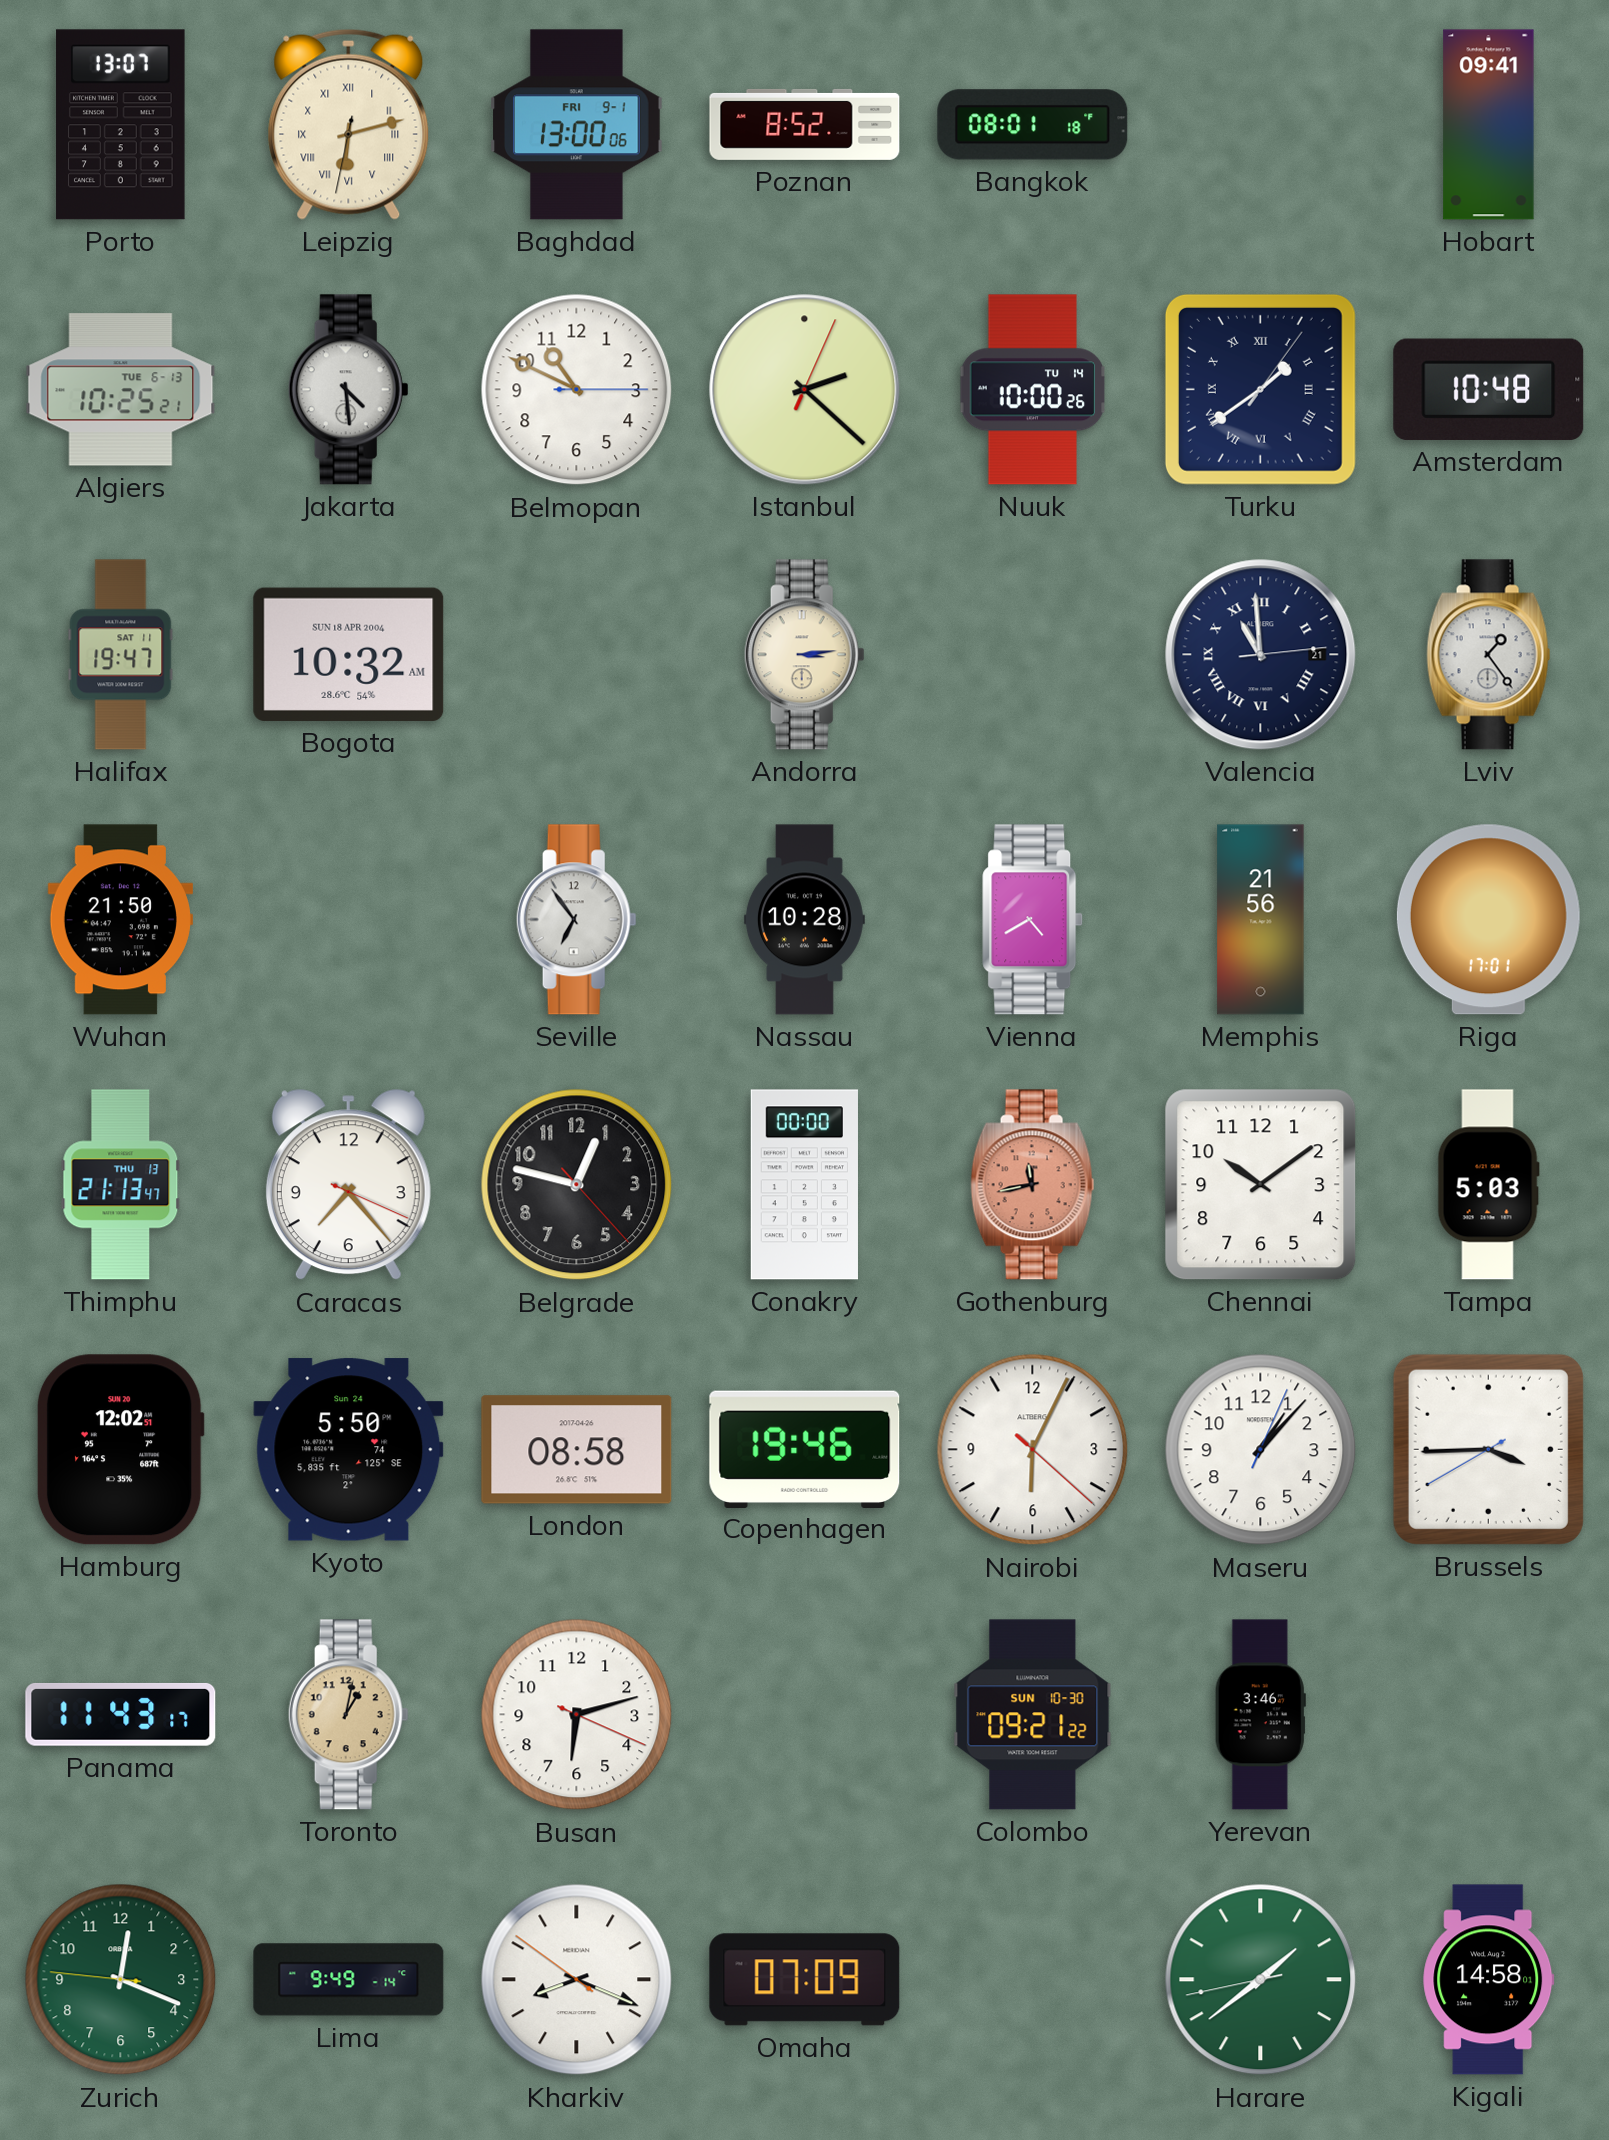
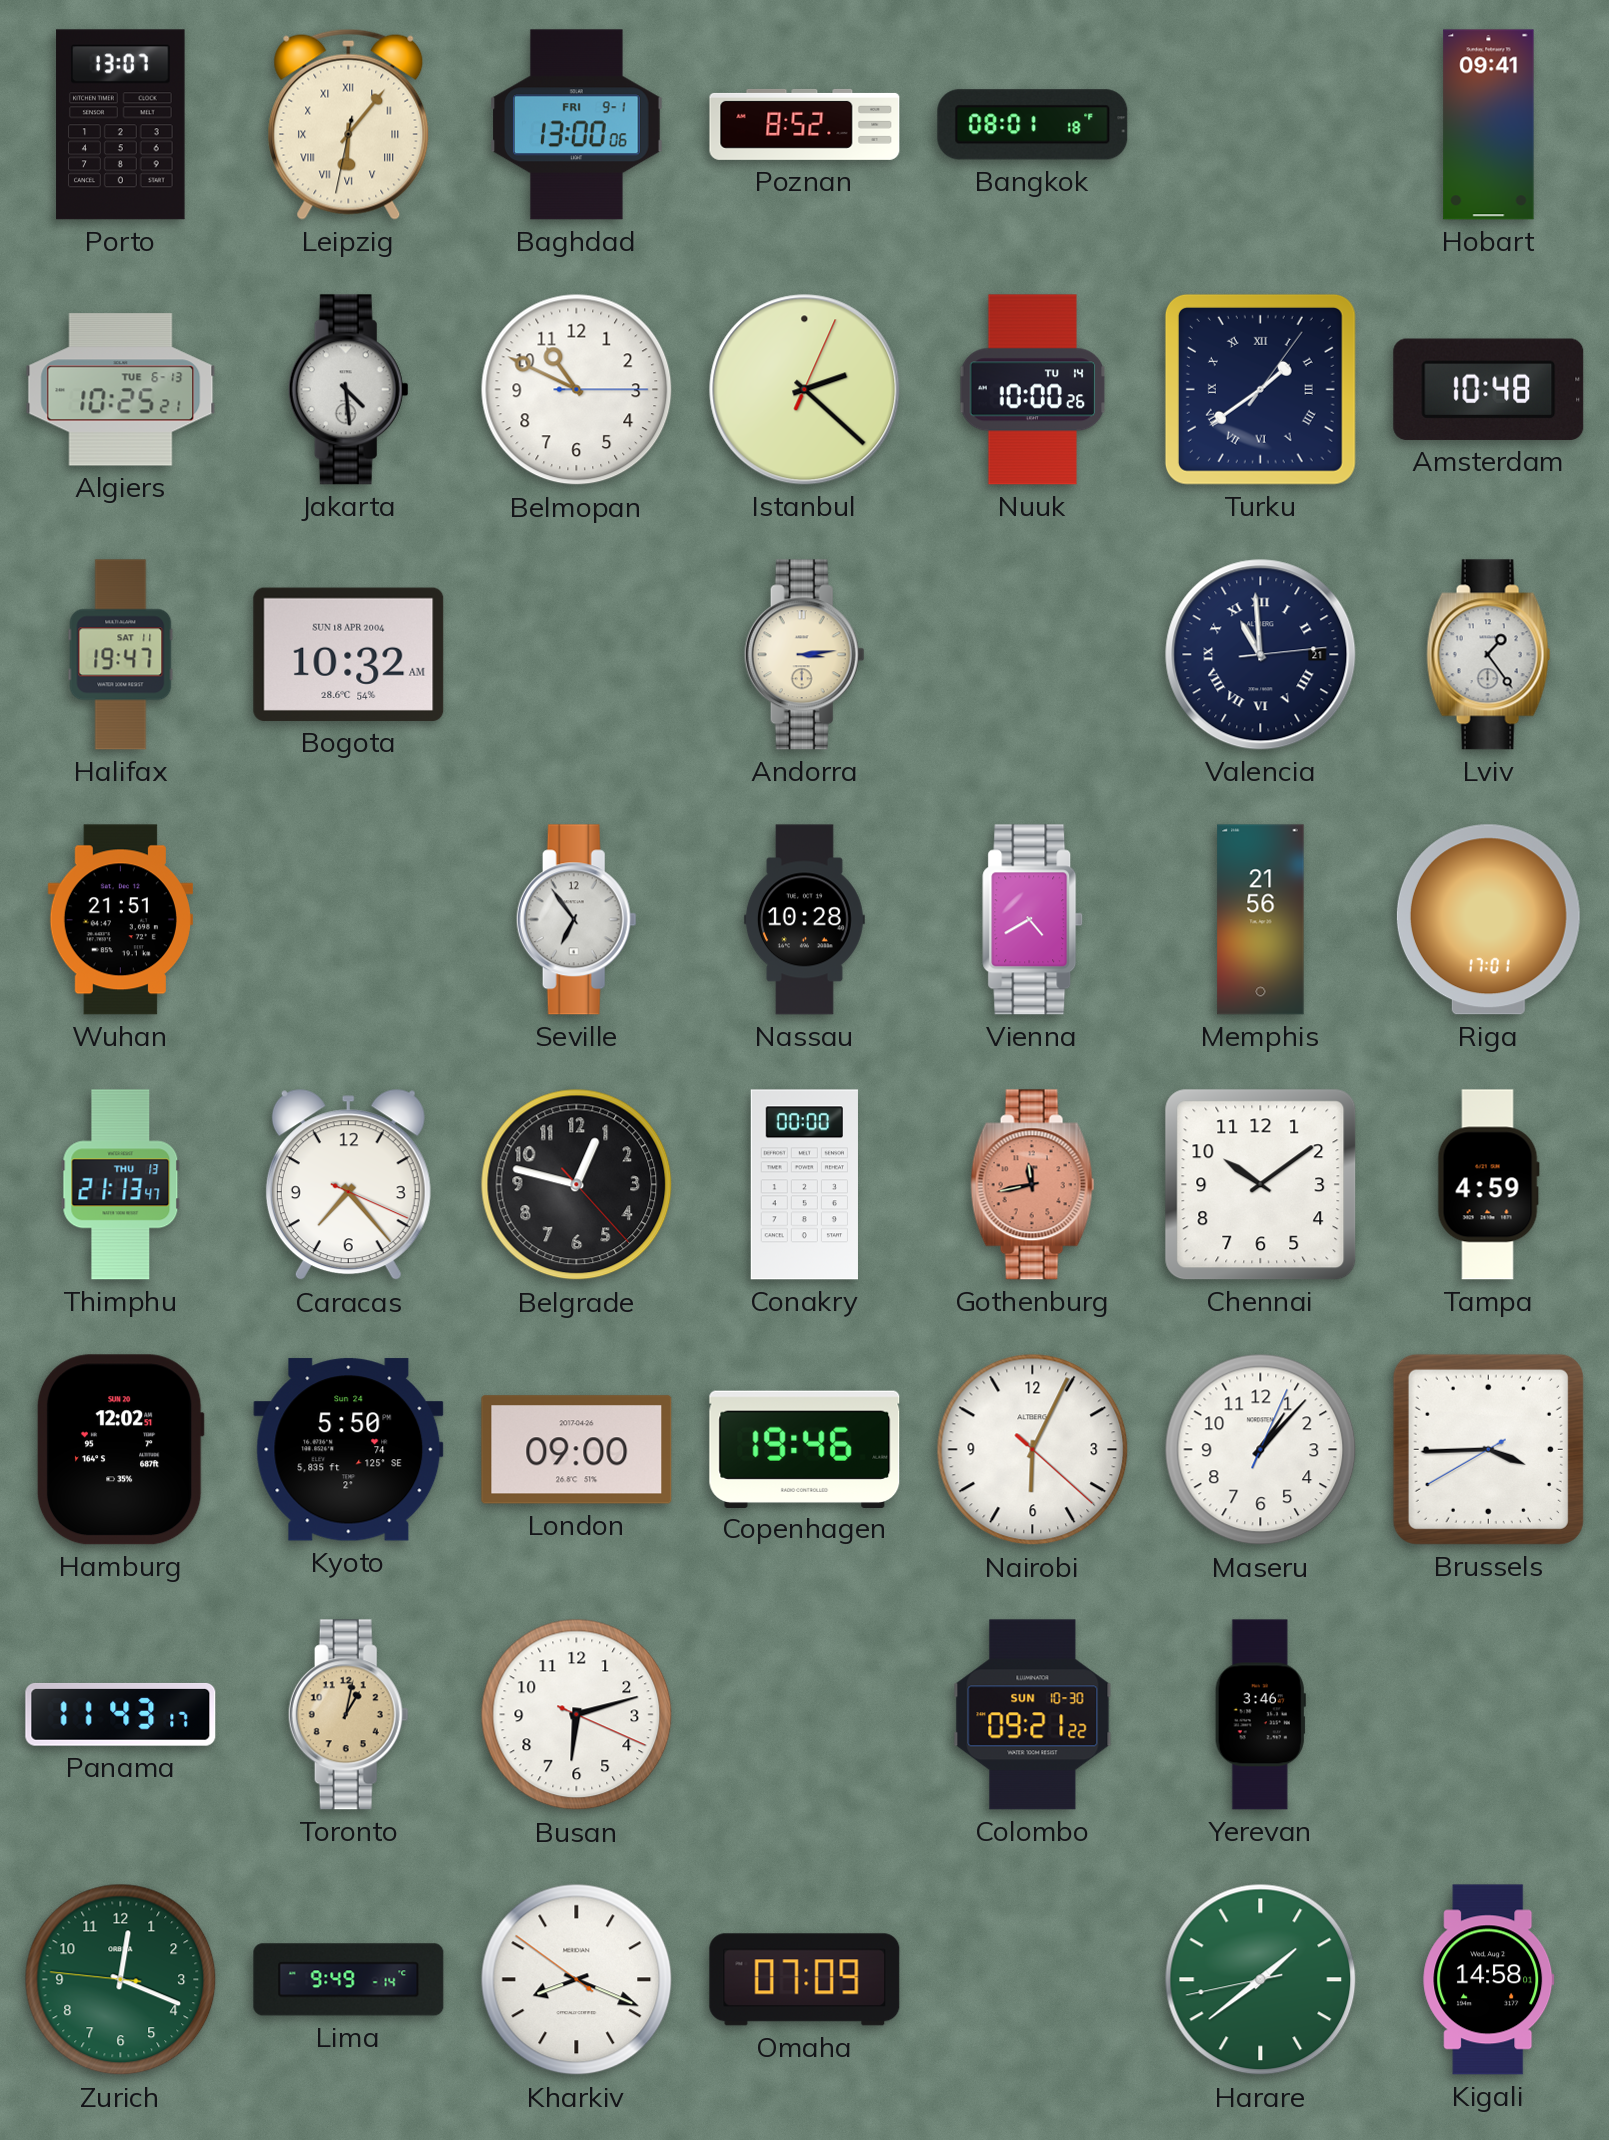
Leipzig: 6:12 -> 6:06
Wuhan: 21:50 -> 21:51
Tampa: 5:03 -> 4:59
London: 08:58 -> 09:00
